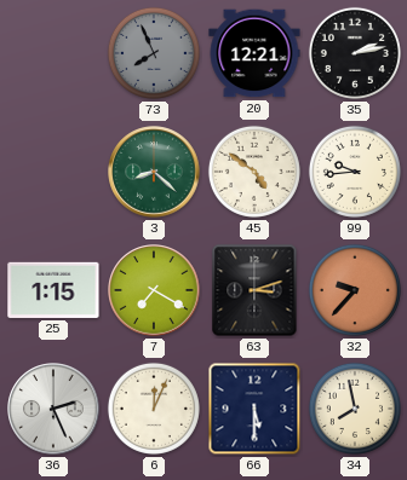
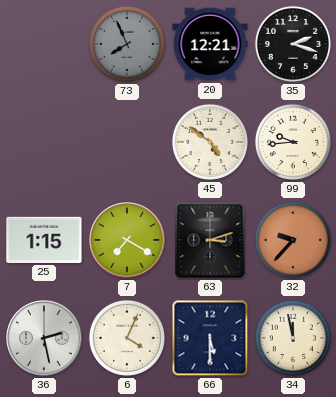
35: 2:13 -> 2:18
3: 8:22 -> none
36: 2:26 -> 2:28
6: 12:04 -> 4:04
34: 7:58 -> 11:58
